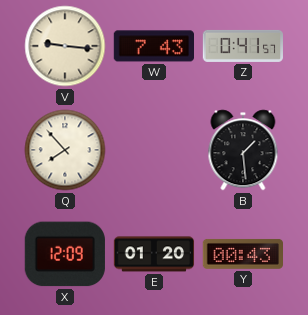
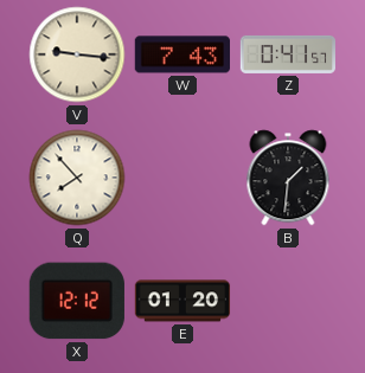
B: 1:29 -> 1:31
X: 12:09 -> 12:12
Y: 00:43 -> none
